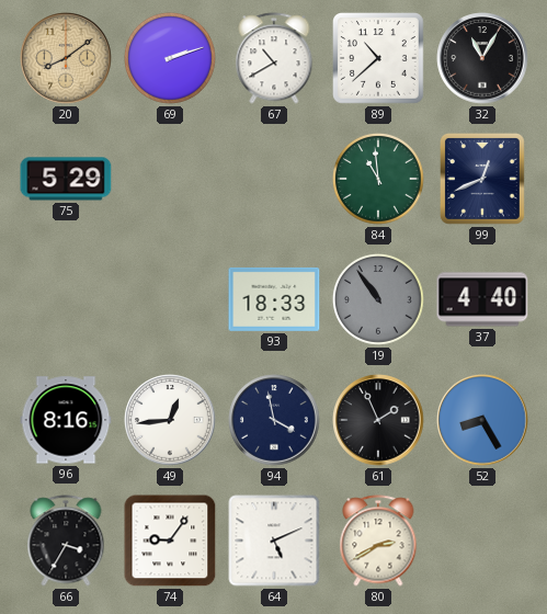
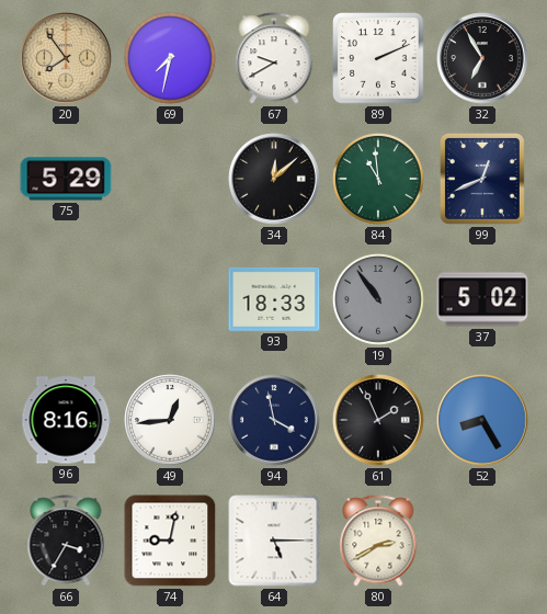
20: 8:09 -> 7:54
69: 2:12 -> 7:32
67: 10:40 -> 9:40
89: 10:38 -> 2:11
32: 11:05 -> 6:55
34: none -> 12:08
37: 4:40 -> 5:02
74: 9:06 -> 9:02
64: 5:11 -> 5:15
